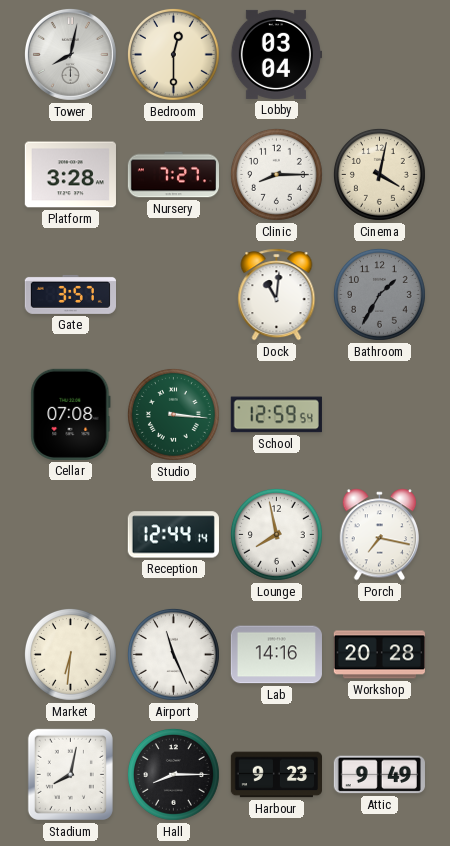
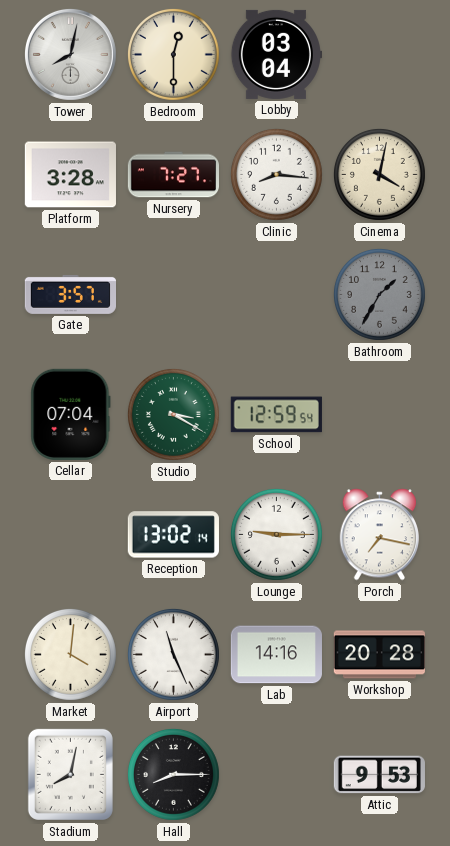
Clinic: 8:15 -> 8:16
Dock: 11:01 -> none
Cellar: 07:08 -> 07:04
Studio: 3:16 -> 3:20
Reception: 12:44 -> 13:02
Lounge: 7:58 -> 9:15
Market: 6:31 -> 4:01
Harbour: 9:23 -> none
Attic: 9:49 -> 9:53
